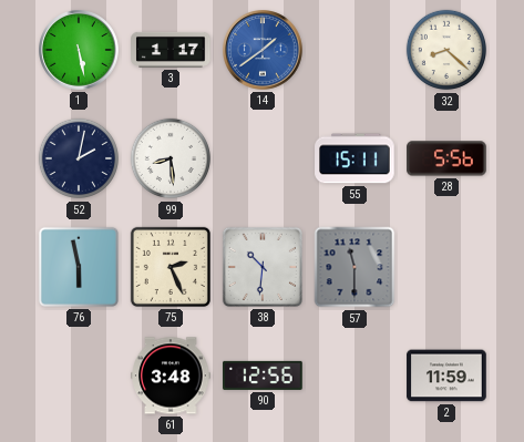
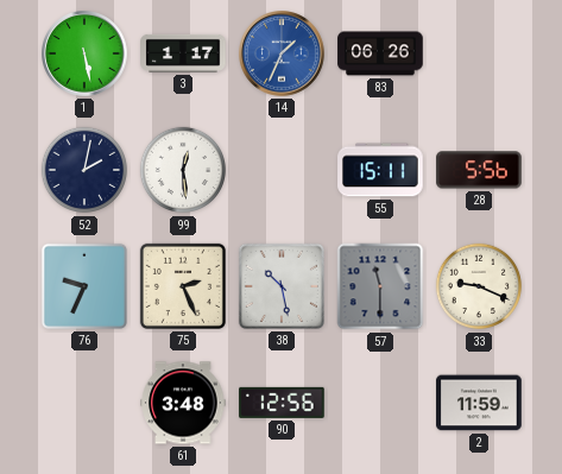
14: 1:39 -> 1:34
83: none -> 06:26
32: 8:22 -> none
99: 8:29 -> 12:29
76: 5:58 -> 9:34
38: 10:31 -> 10:28
33: none -> 9:19
